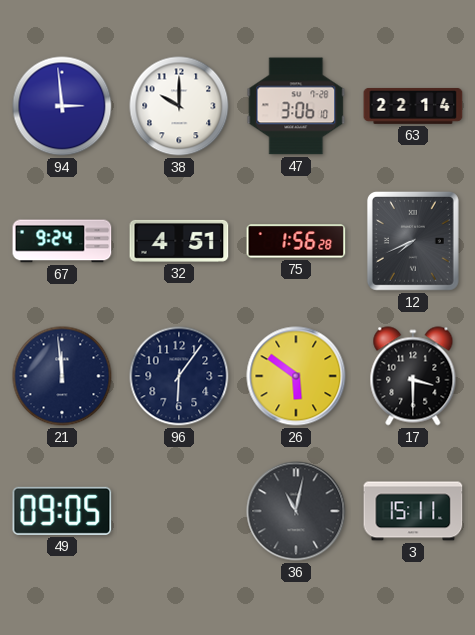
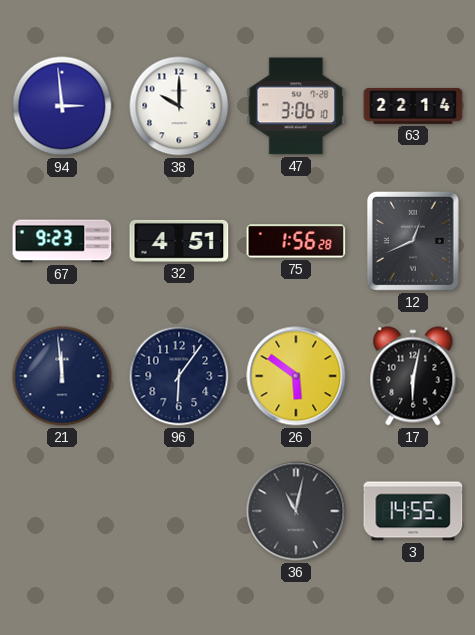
67: 9:24 -> 9:23
12: 7:41 -> 12:41
17: 3:30 -> 6:02
49: 09:05 -> none
3: 15:11 -> 14:55
